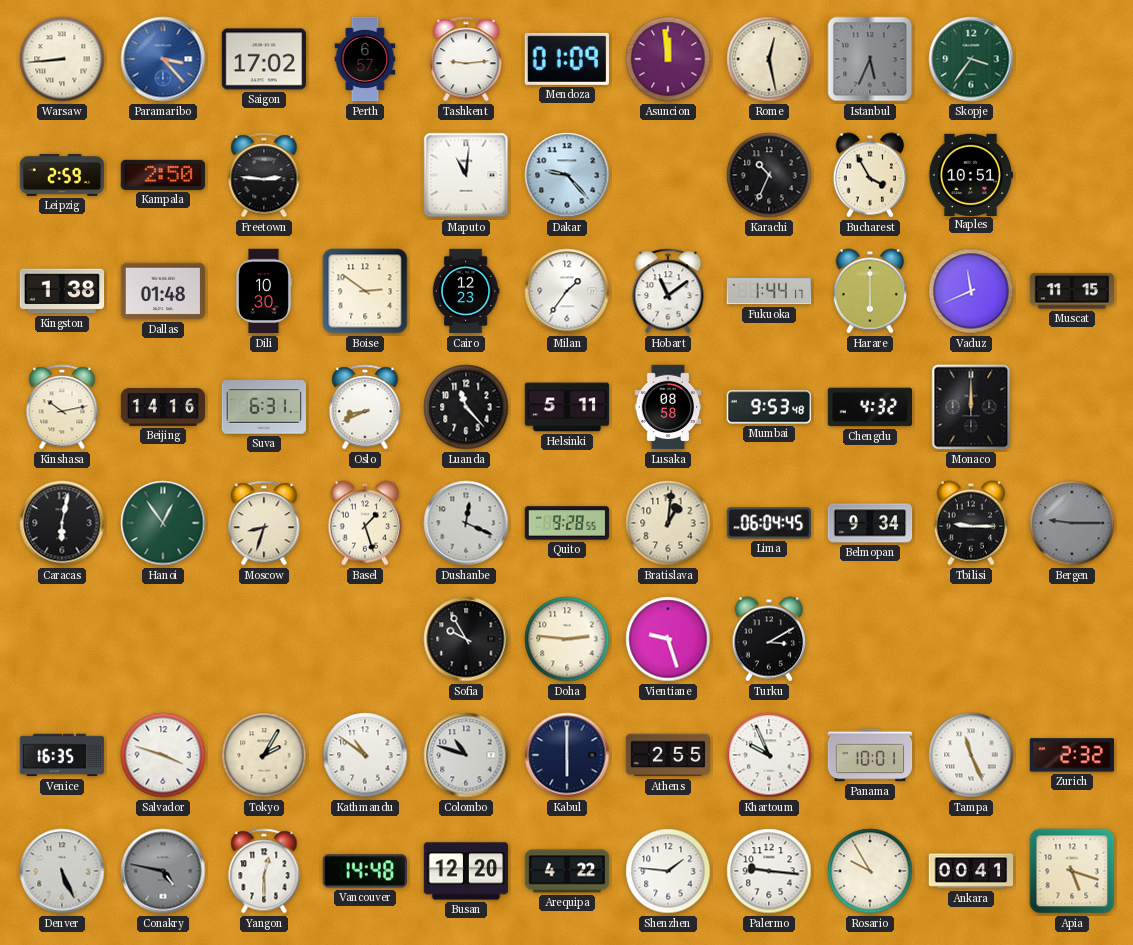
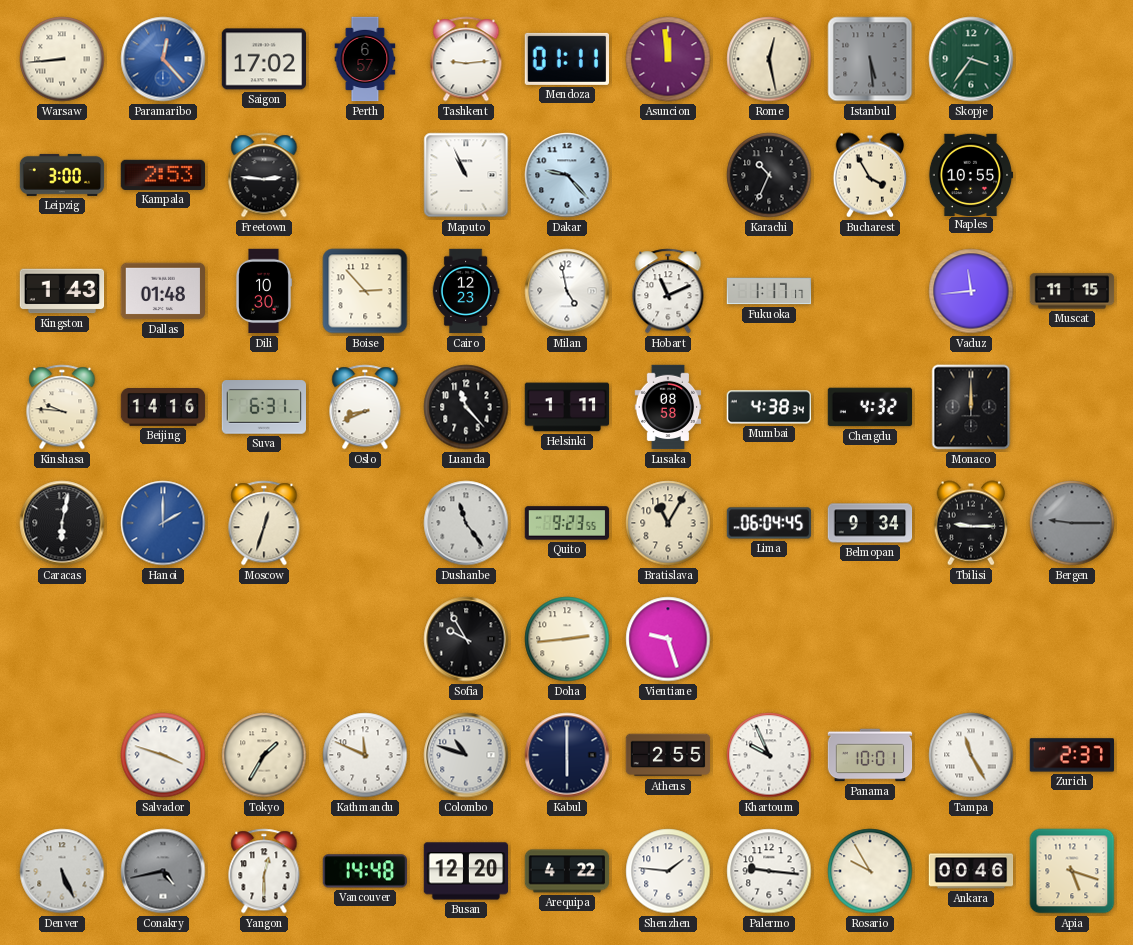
Paramaribo: 3:23 -> 12:23
Mendoza: 01:09 -> 01:11
Istanbul: 5:34 -> 5:29
Leipzig: 2:59 -> 3:00
Kampala: 2:50 -> 2:53
Maputo: 11:01 -> 10:56
Naples: 10:51 -> 10:55
Kingston: 1:38 -> 1:43
Boise: 2:51 -> 2:53
Milan: 1:36 -> 4:58
Hobart: 11:09 -> 11:11
Fukuoka: 1:44 -> 1:17
Harare: 6:00 -> none
Vaduz: 11:41 -> 11:44
Kinshasa: 10:13 -> 9:46
Helsinki: 5:11 -> 1:11
Mumbai: 9:53 -> 4:38
Hanoi: 12:54 -> 2:00
Hanoi dial: green -> blue
Moscow: 8:33 -> 12:33
Basel: 1:27 -> none
Dushanbe: 12:19 -> 11:24
Quito: 9:28 -> 9:23
Bratislava: 1:01 -> 11:05
Doha: 2:46 -> 2:44
Turku: 3:10 -> none
Venice: 16:35 -> none
Tokyo: 2:05 -> 1:35
Kathmandu: 10:51 -> 11:49
Tampa: 11:26 -> 11:25
Zurich: 2:32 -> 2:37
Conakry: 4:47 -> 4:43
Ankara: 00:41 -> 00:46
